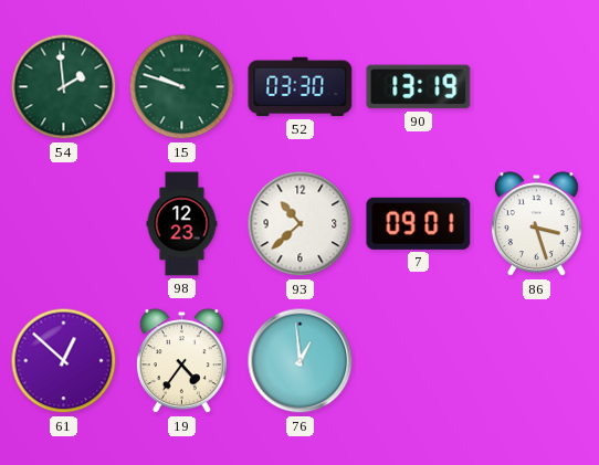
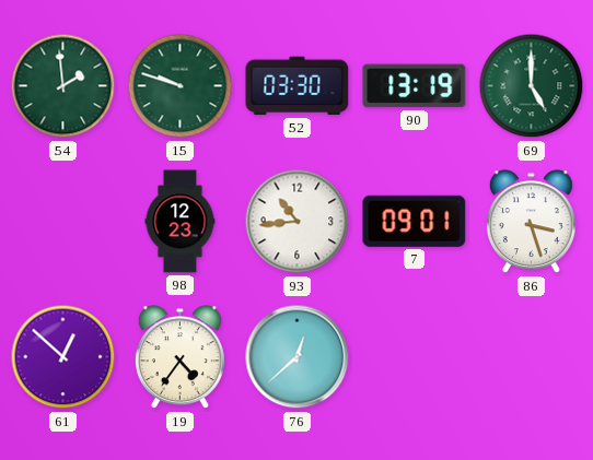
69: none -> 5:00
93: 10:38 -> 10:44
76: 12:59 -> 12:38
